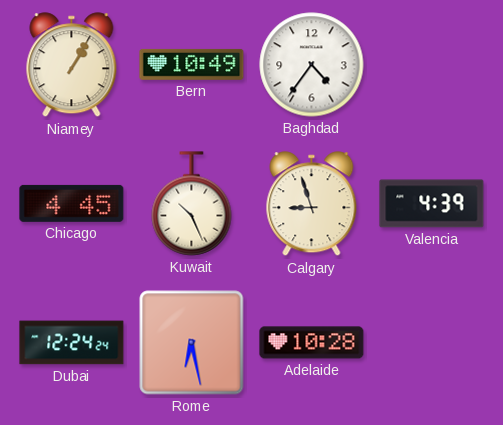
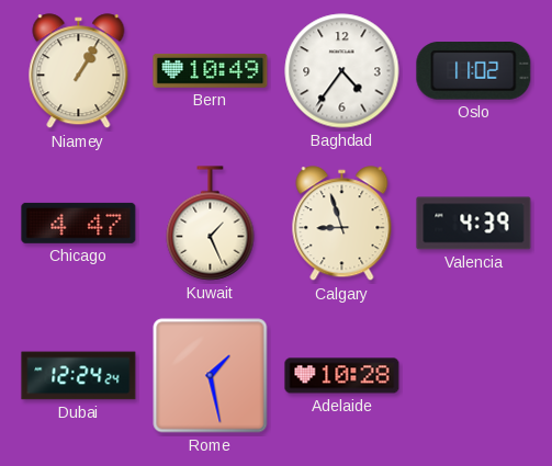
Oslo: none -> 11:02
Chicago: 4:45 -> 4:47
Kuwait: 10:26 -> 1:26
Rome: 6:28 -> 1:28
